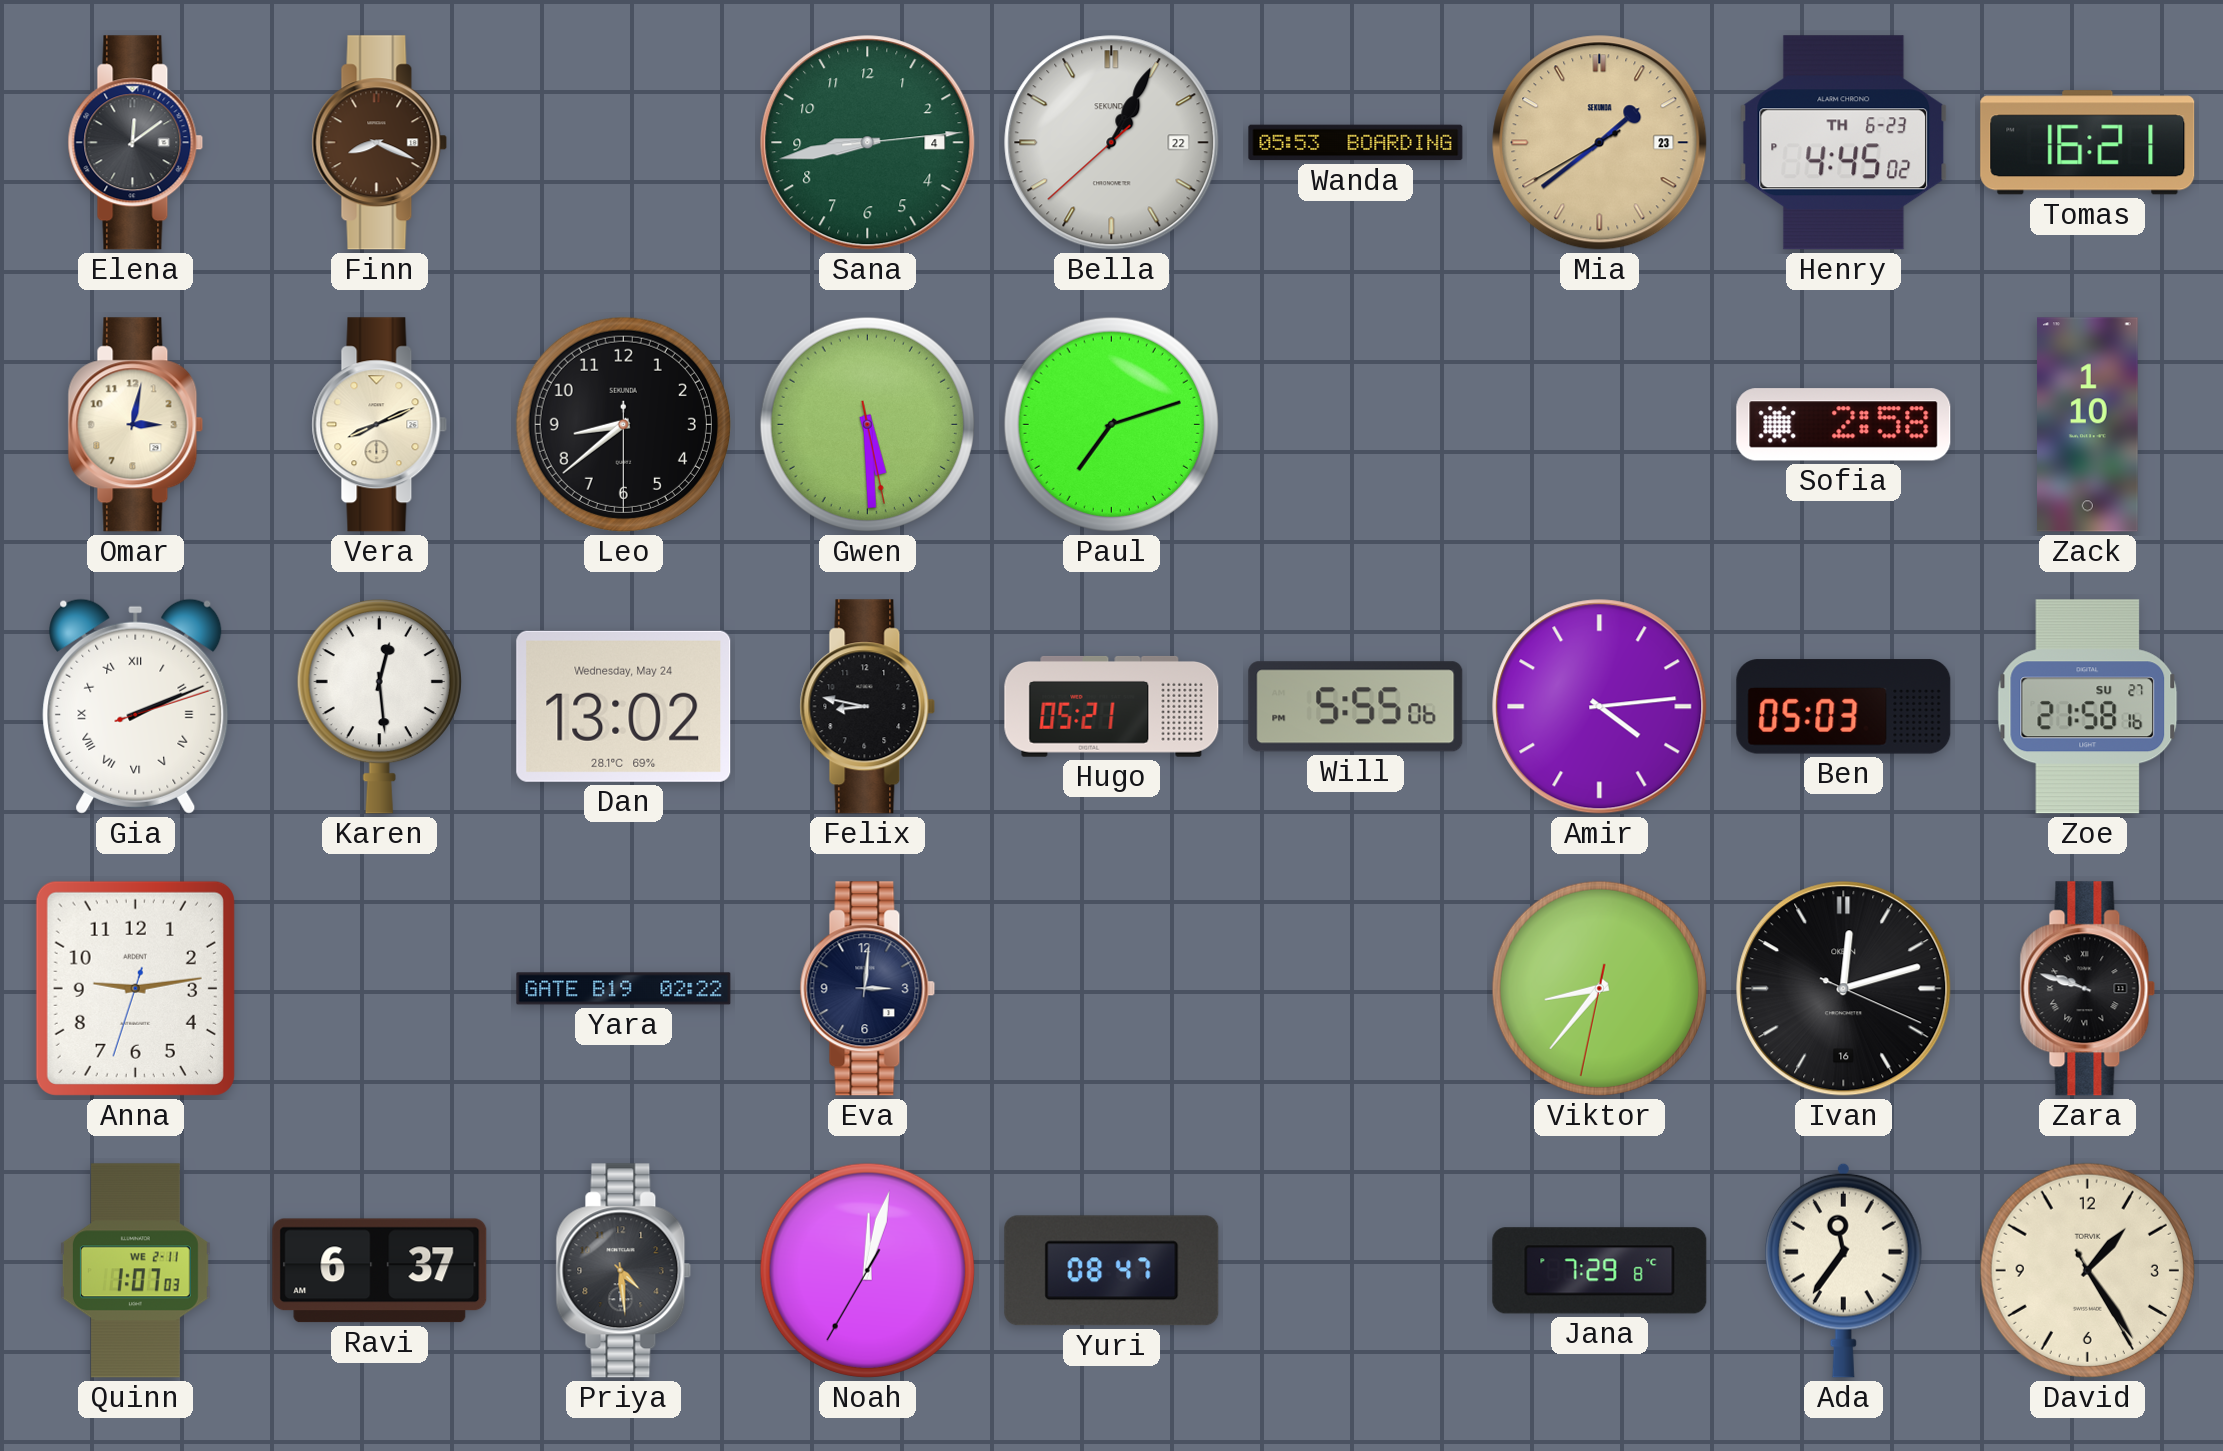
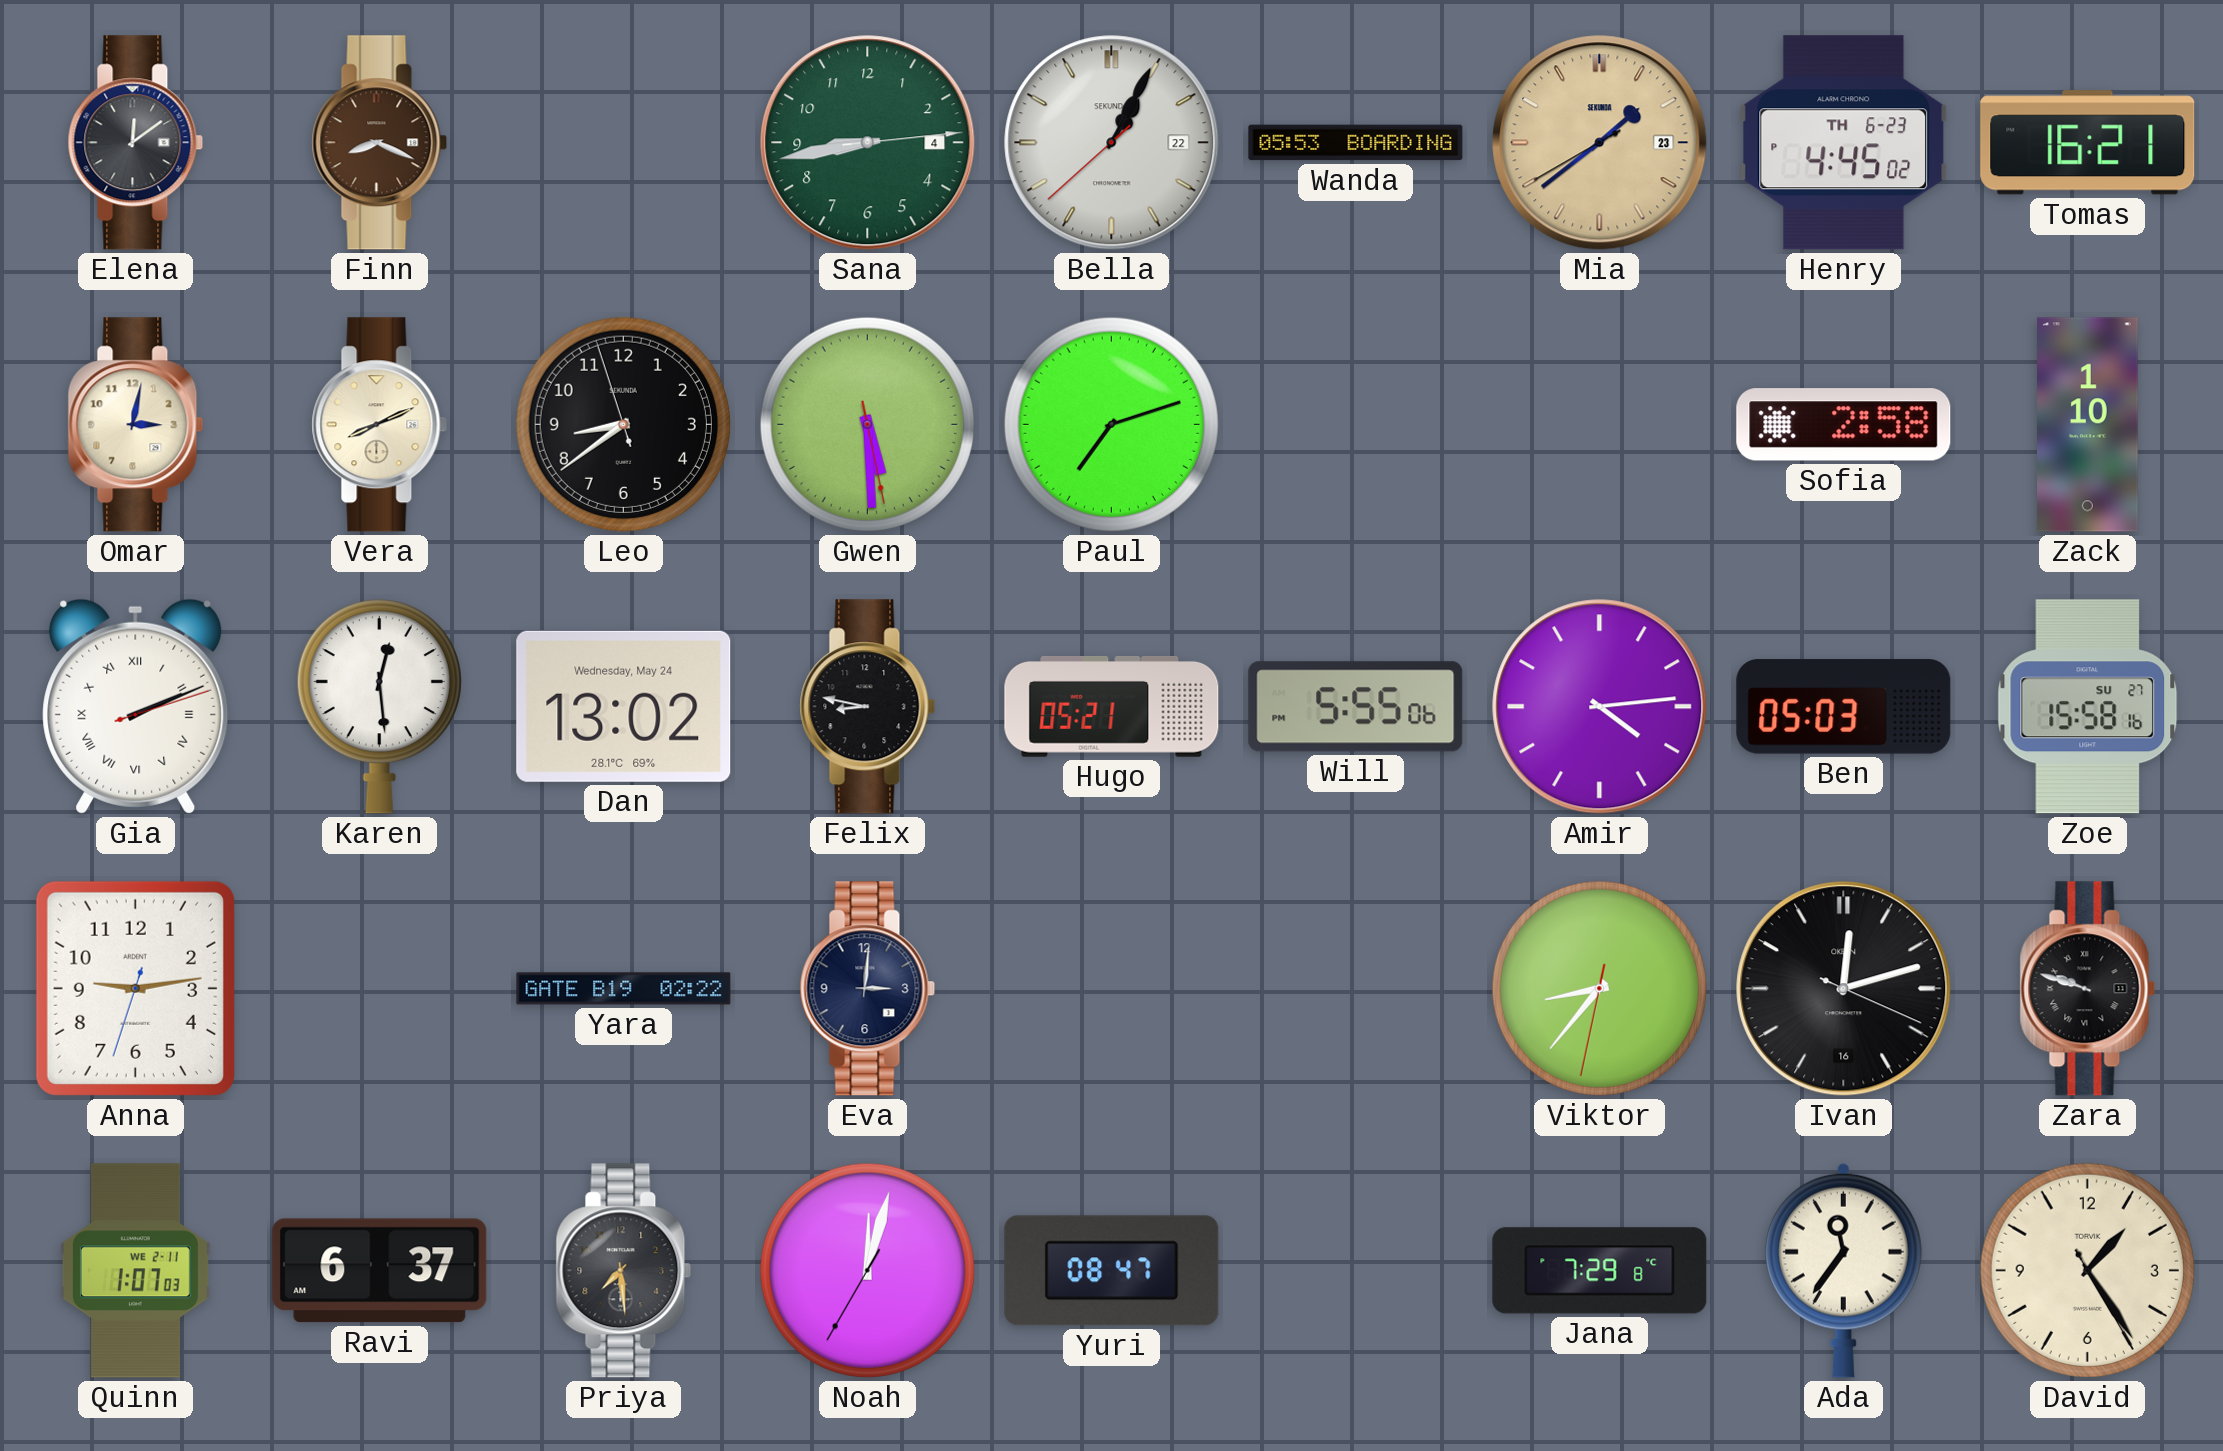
Leo: 8:38:30 -> 8:38:57
Zoe: 21:58 -> 15:58
Priya: 4:29 -> 7:29
